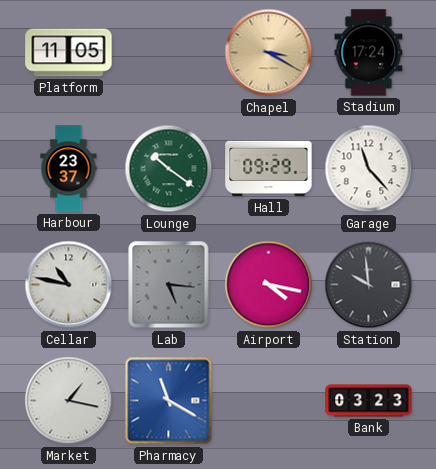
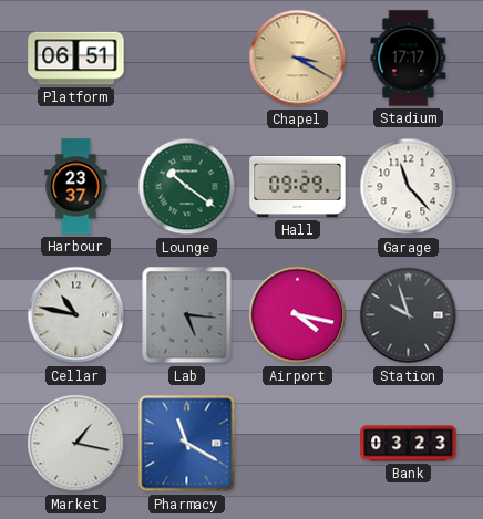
Platform: 11:05 -> 06:51
Stadium: 17:24 -> 17:17
Station: 9:59 -> 9:57
